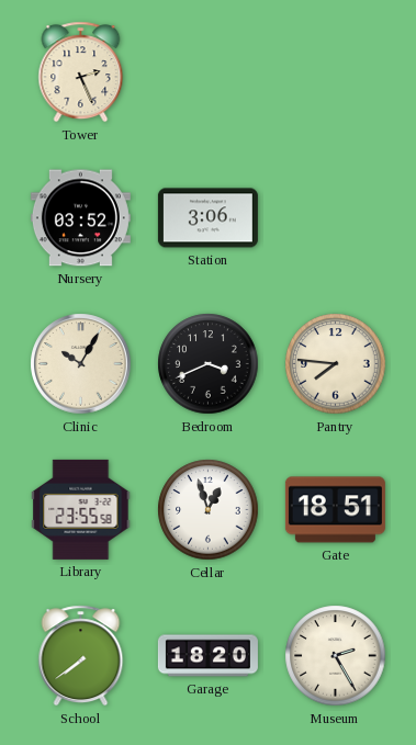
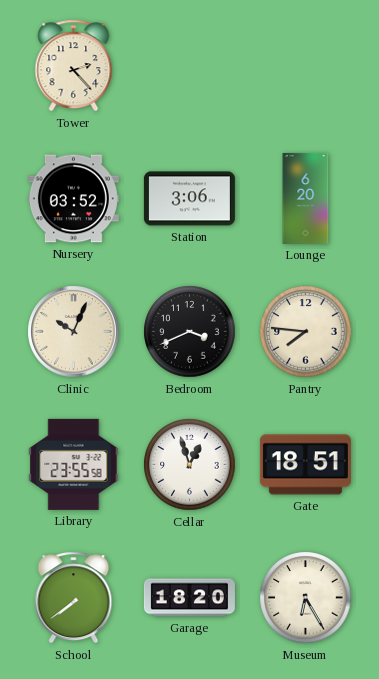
Tower: 2:26 -> 2:23
Lounge: none -> 6:20
Clinic: 10:05 -> 10:04
Museum: 2:25 -> 6:25
